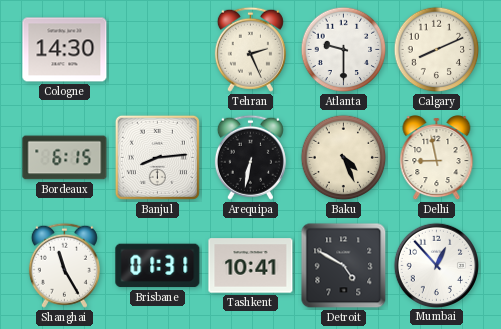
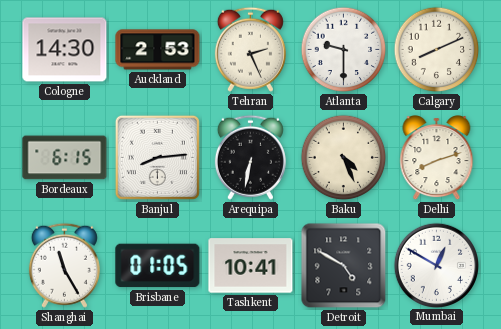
Auckland: none -> 2:53
Delhi: 8:58 -> 8:12
Brisbane: 01:31 -> 01:05
Mumbai: 12:53 -> 12:50
